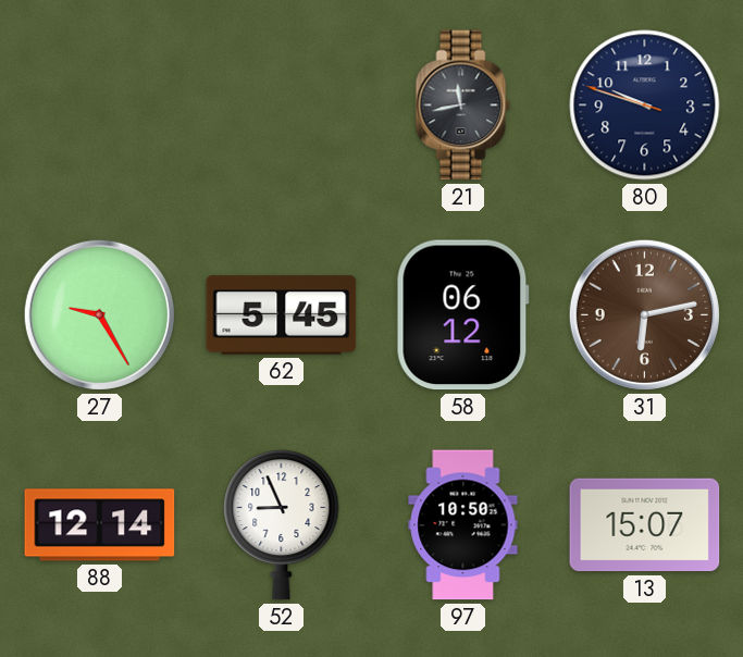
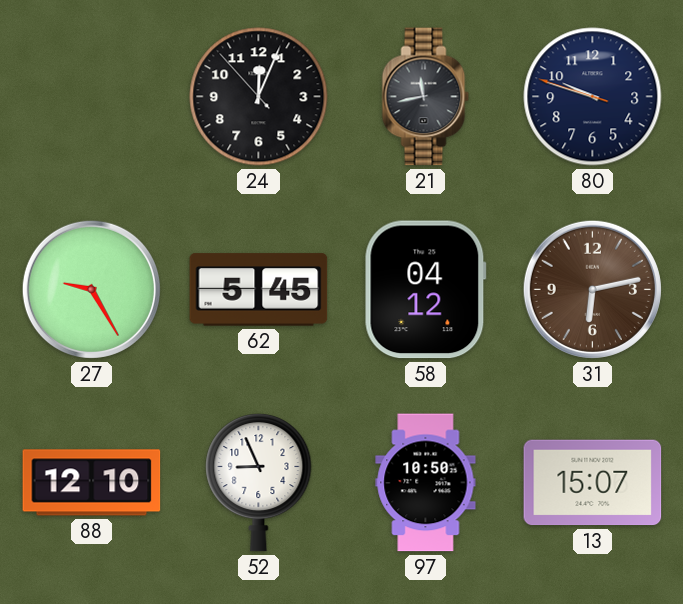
24: none -> 12:03
58: 06:12 -> 04:12
88: 12:14 -> 12:10
